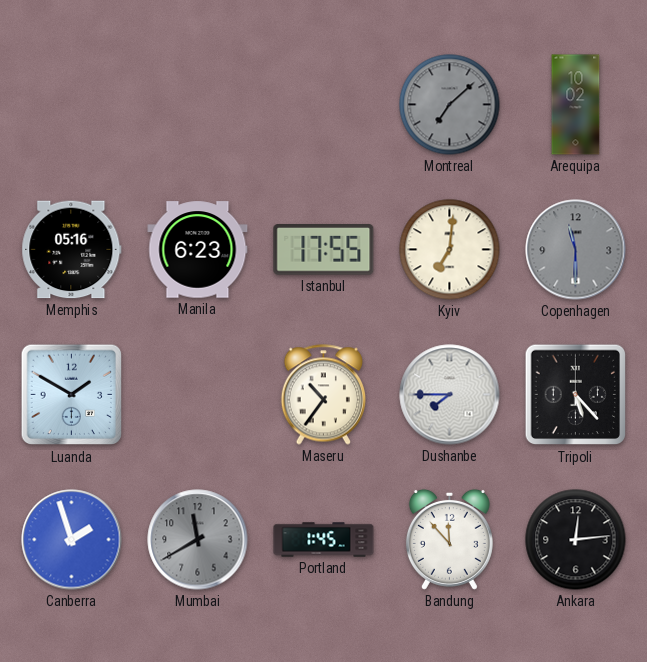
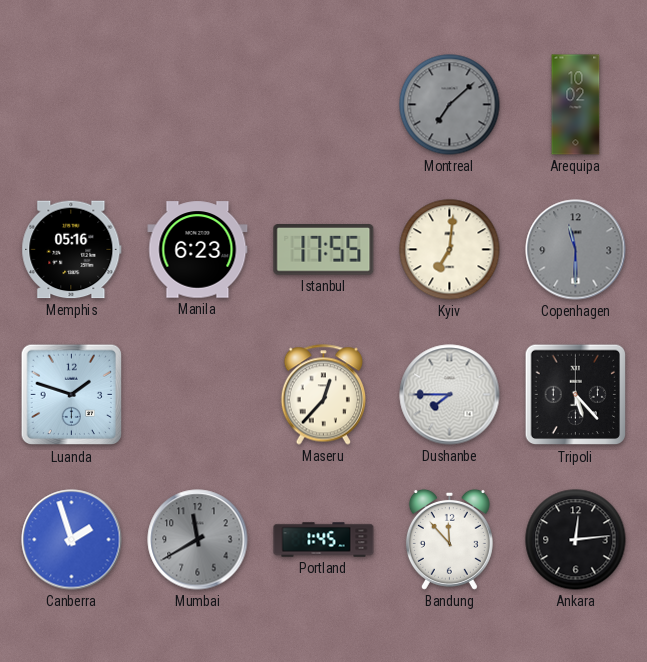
Luanda: 1:50 -> 1:48
Maseru: 10:36 -> 12:37
